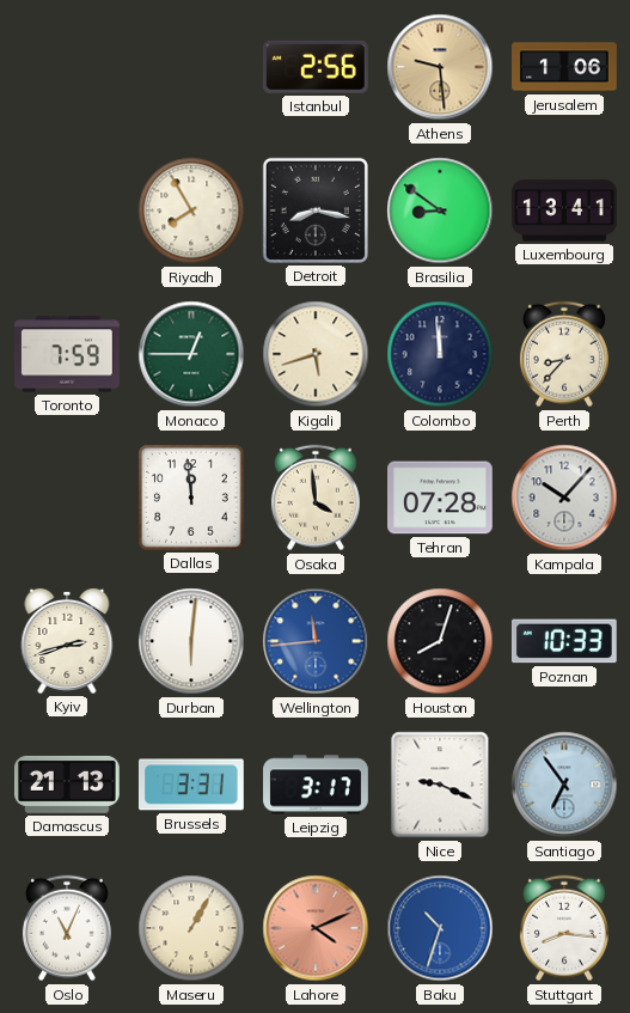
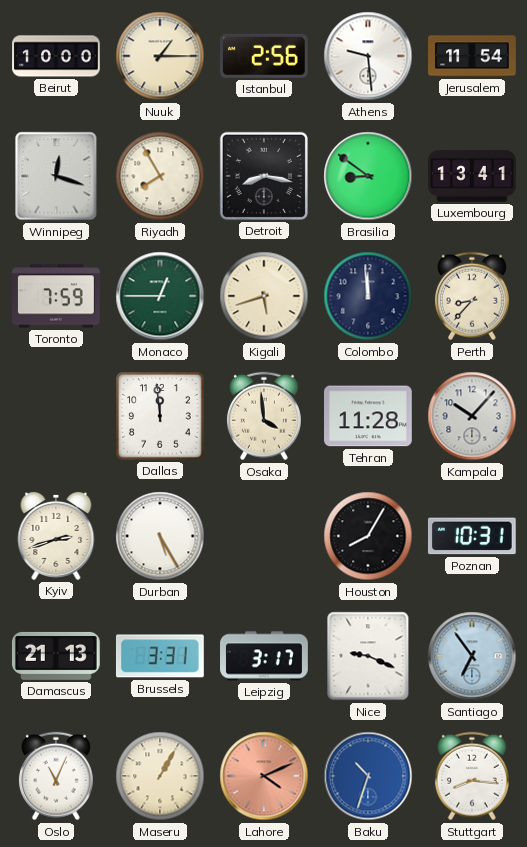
Beirut: none -> 10:00
Nuuk: none -> 1:15
Athens dial: champagne -> white
Jerusalem: 1:06 -> 11:54
Winnipeg: none -> 12:18
Tehran: 07:28 -> 11:28
Durban: 6:01 -> 5:25
Wellington: 11:44 -> none
Houston: 8:03 -> 8:05
Poznan: 10:33 -> 10:31
